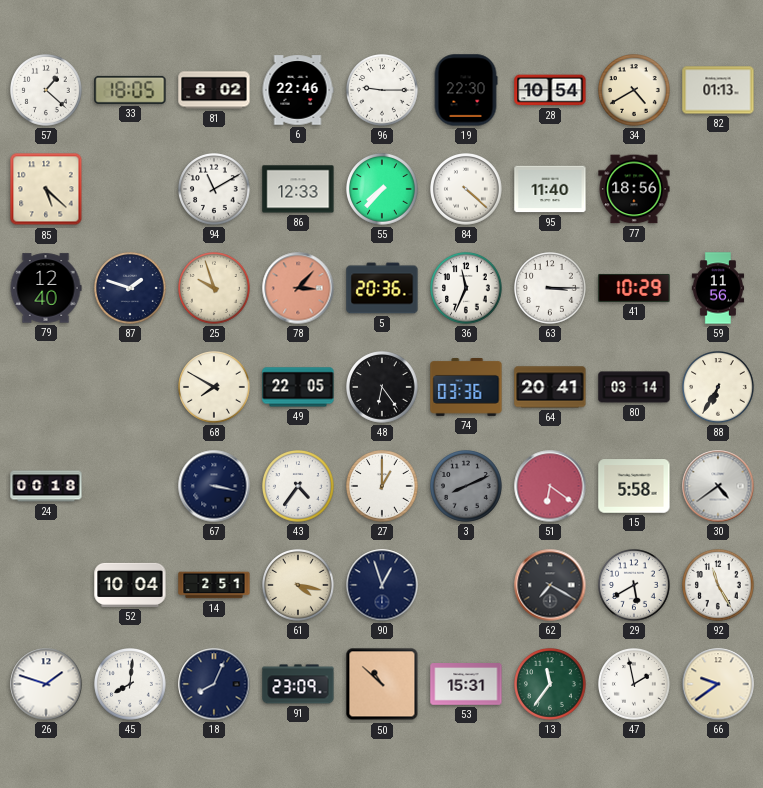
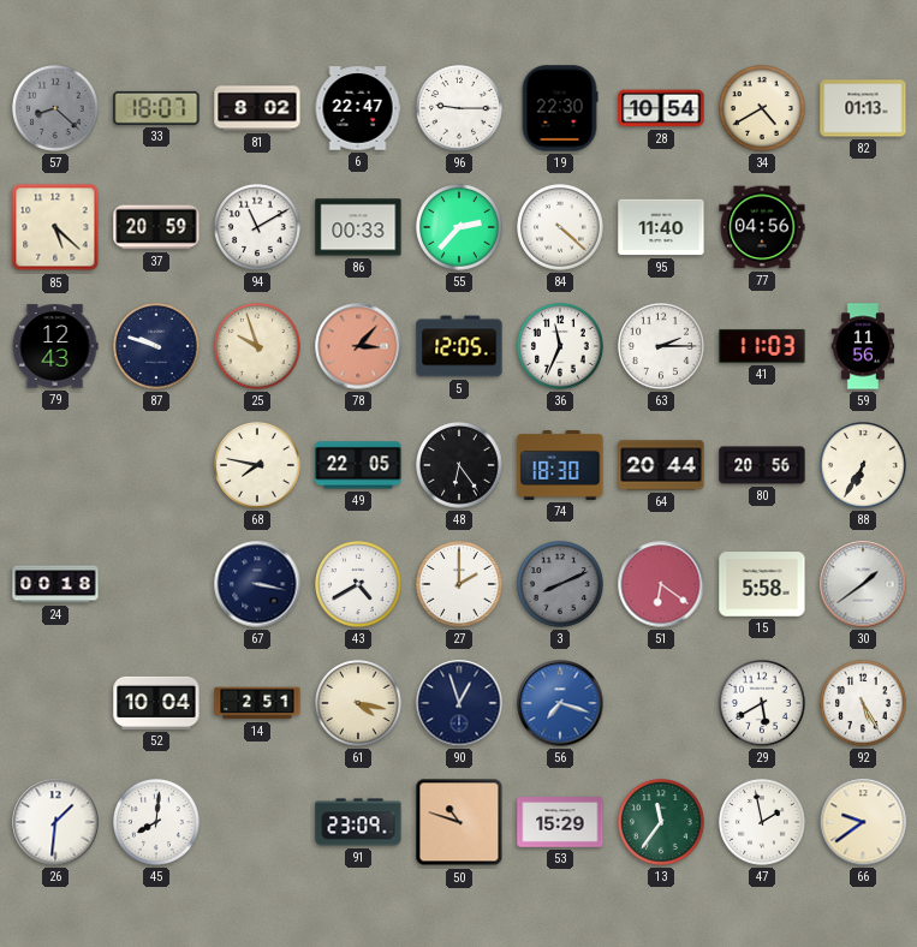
57: 1:22 -> 8:22
57 dial: white -> grey
33: 18:05 -> 18:07
6: 22:46 -> 22:47
37: none -> 20:59
86: 12:33 -> 00:33
55: 7:37 -> 2:37
77: 18:56 -> 04:56
79: 12:40 -> 12:43
87: 1:48 -> 9:48
5: 20:36 -> 12:05
63: 3:15 -> 2:15
41: 10:29 -> 11:03
68: 7:50 -> 7:47
74: 03:36 -> 18:30
64: 20:41 -> 20:44
80: 03:14 -> 20:56
43: 4:36 -> 4:40
27: 1:00 -> 2:00
30: 4:39 -> 1:39
56: none -> 7:18
62: 7:20 -> none
92: 11:25 -> 5:25
26: 1:48 -> 1:31
18: 8:04 -> none
50: 10:52 -> 10:48
53: 15:31 -> 15:29
